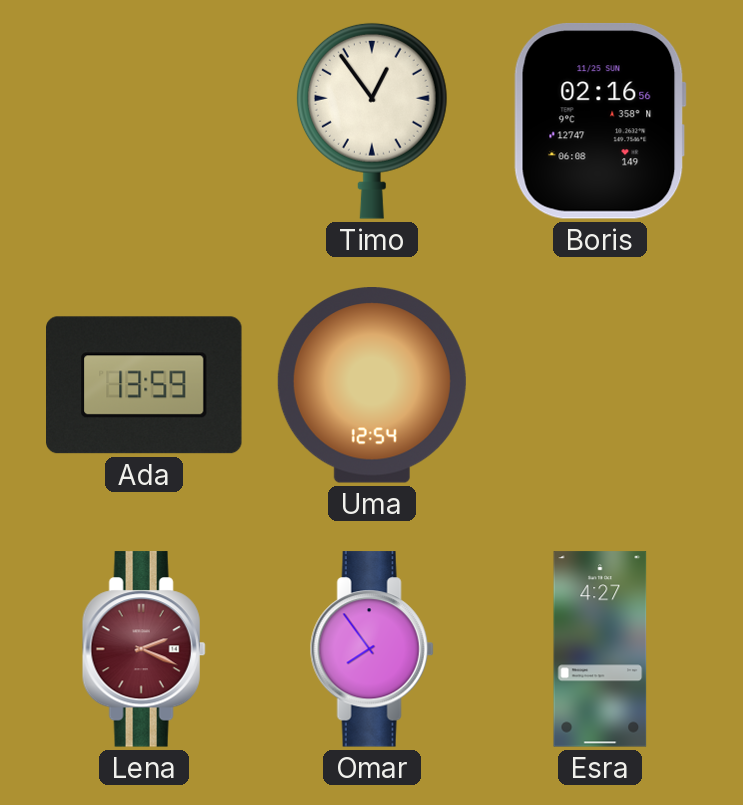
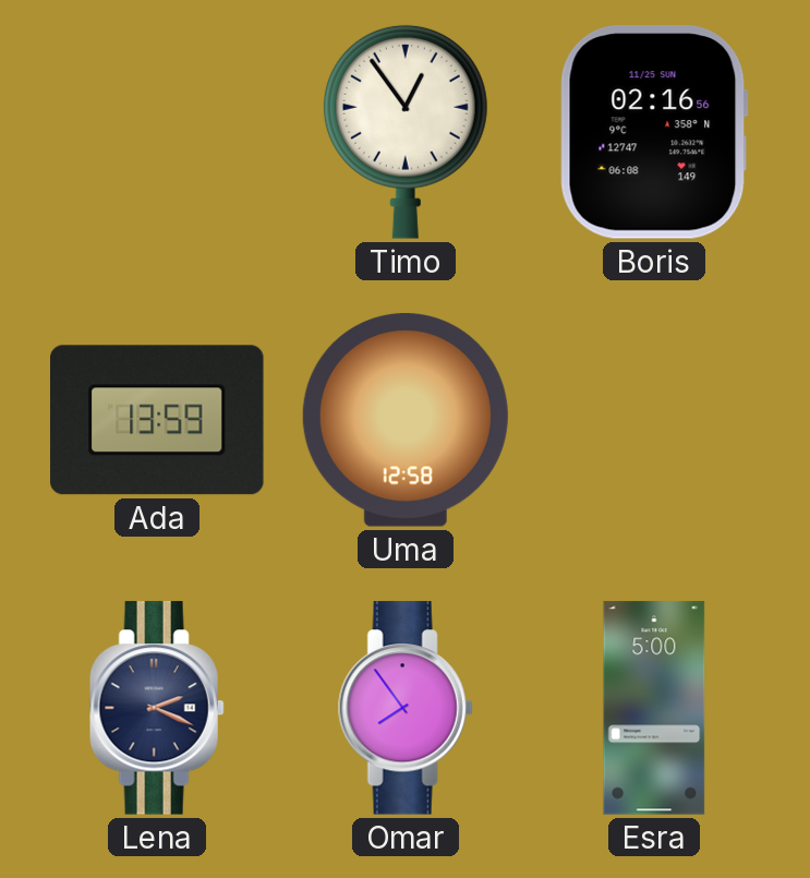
Uma: 12:54 -> 12:58
Lena dial: burgundy -> navy
Esra: 4:27 -> 5:00
